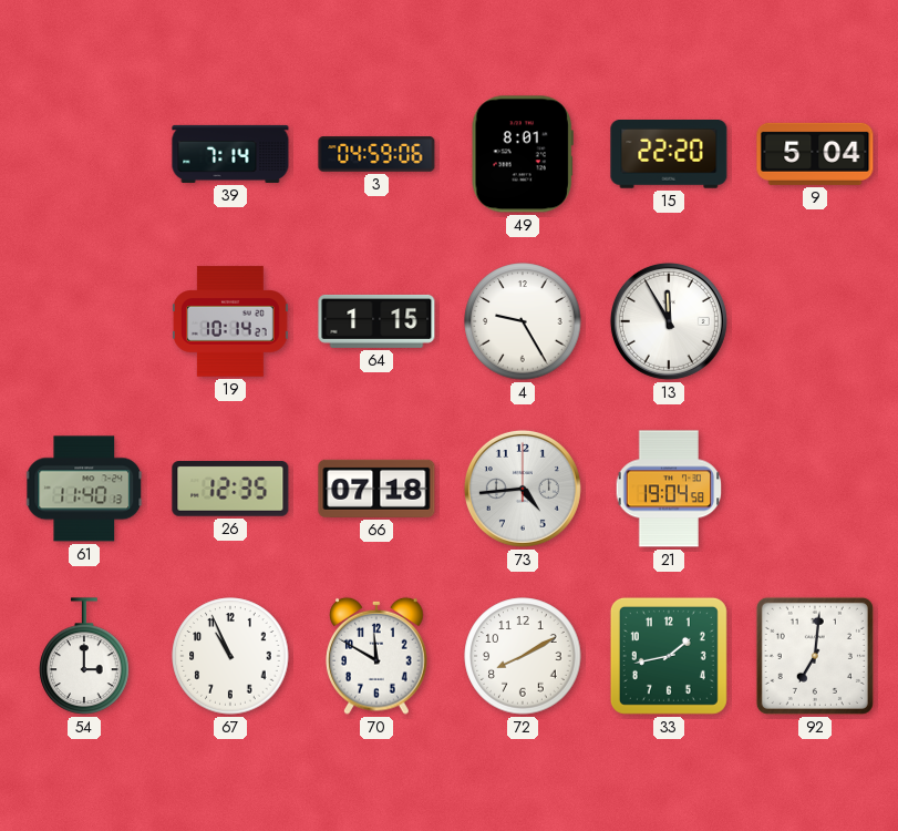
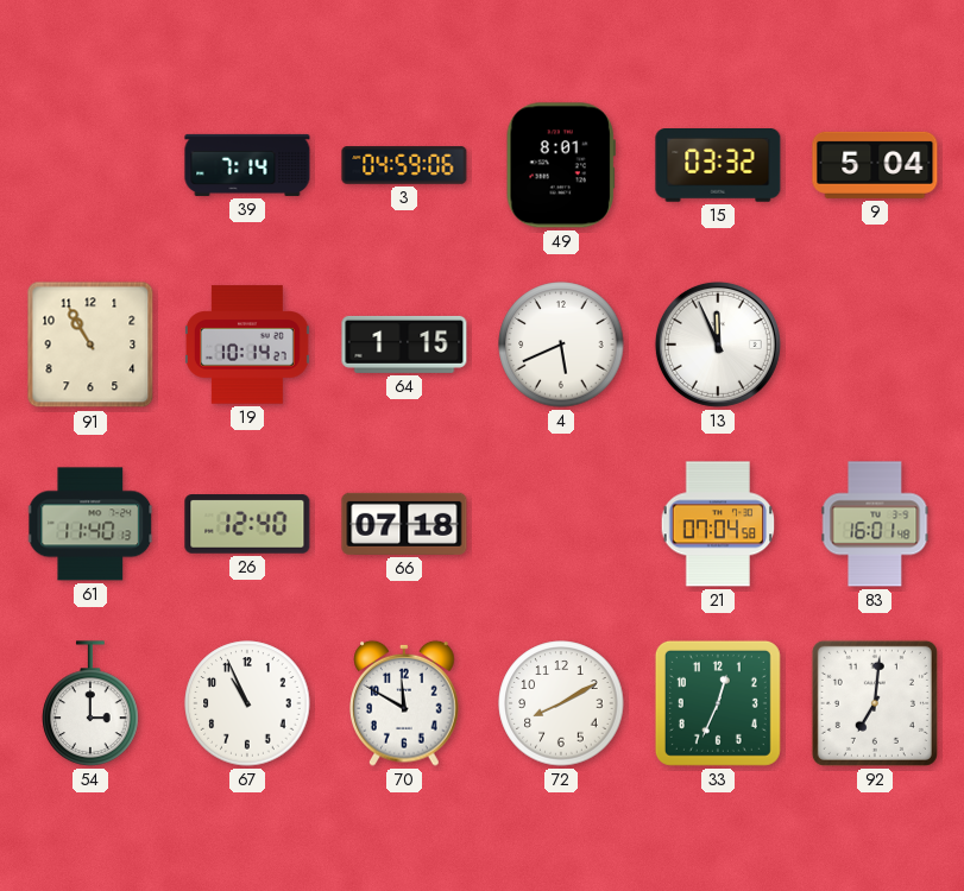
15: 22:20 -> 03:32
91: none -> 10:55
4: 9:25 -> 5:41
13: 11:55 -> 11:56
26: 12:35 -> 12:40
73: 4:44 -> none
21: 19:04 -> 07:04
83: none -> 16:01
33: 1:43 -> 12:34
